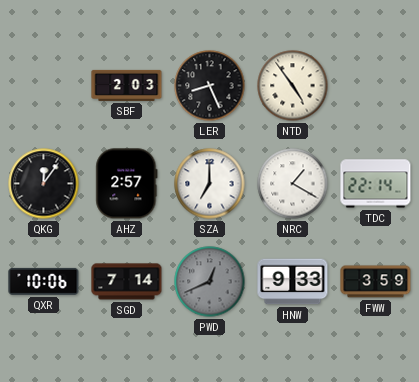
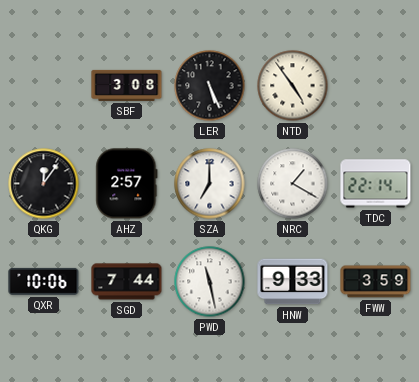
SBF: 2:03 -> 3:08
LER: 8:26 -> 5:26
SGD: 7:14 -> 7:44
PWD: 12:41 -> 11:28
PWD dial: grey -> white
